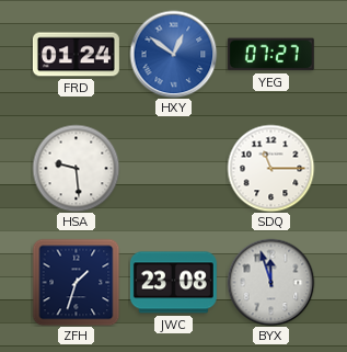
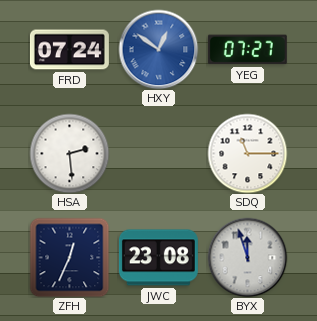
FRD: 01:24 -> 07:24
HSA: 9:29 -> 2:29
ZFH: 1:33 -> 12:34
